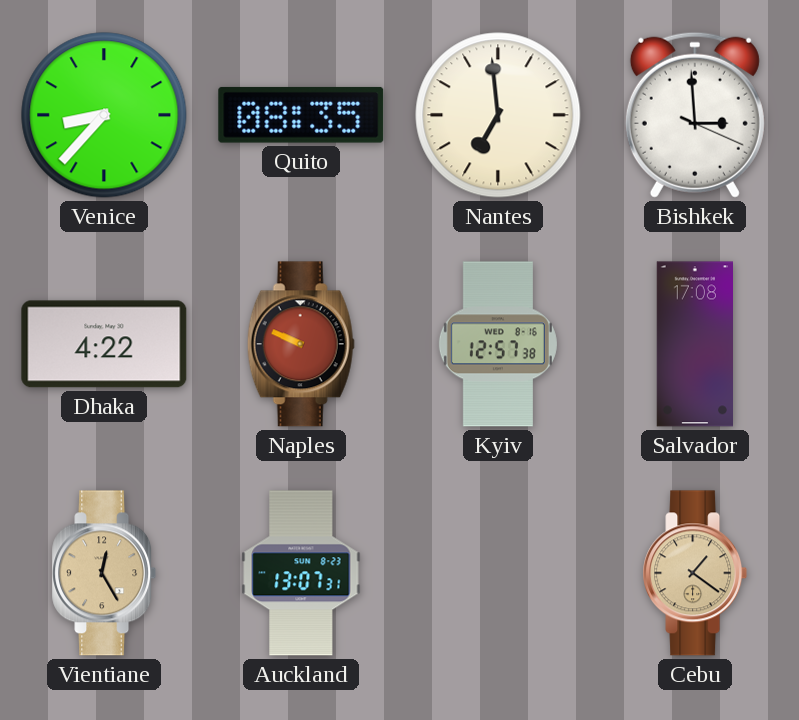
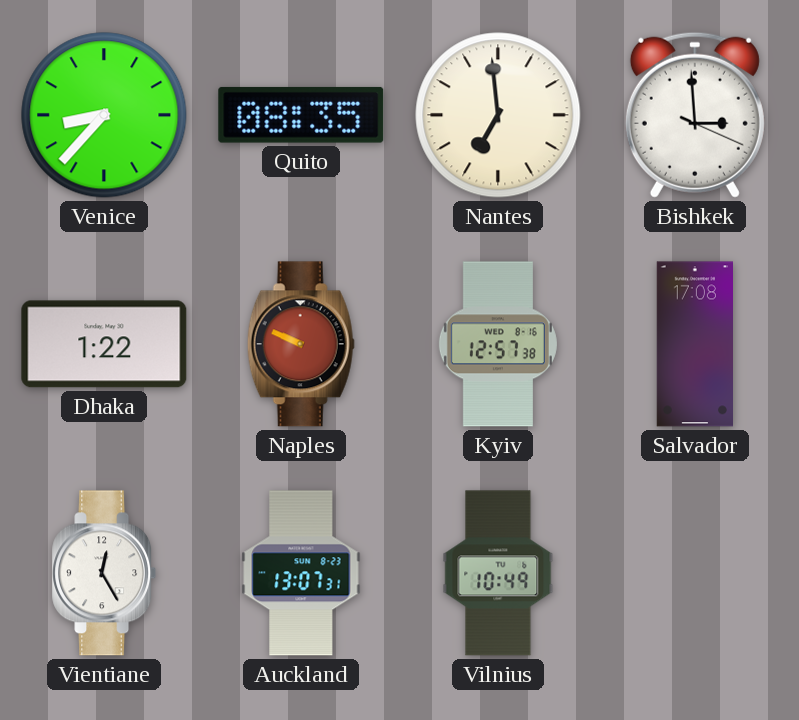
Dhaka: 4:22 -> 1:22
Vientiane dial: champagne -> white
Vilnius: none -> 10:49
Cebu: 1:21 -> none
